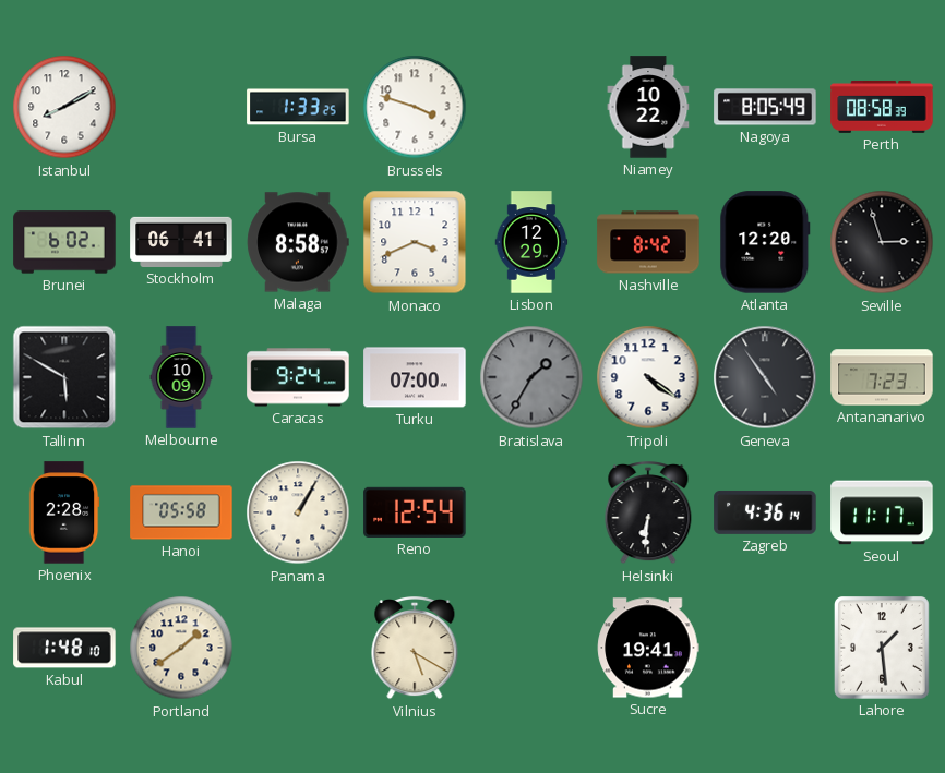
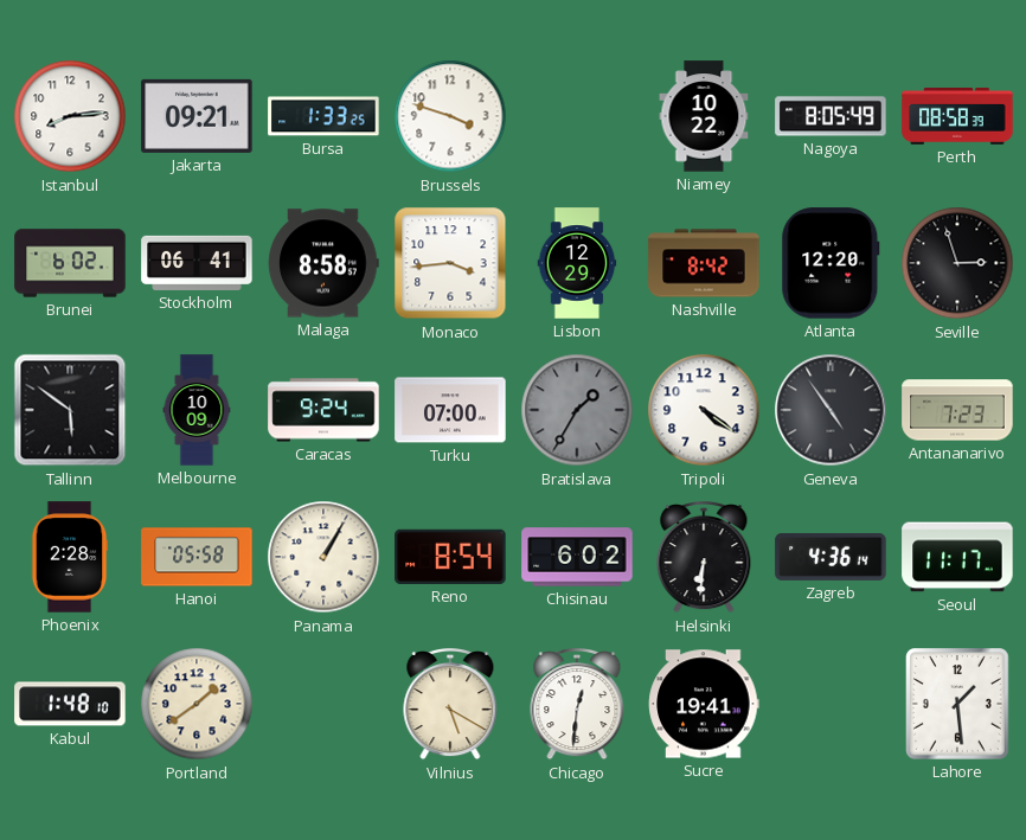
Istanbul: 8:10 -> 8:14
Jakarta: none -> 09:21
Monaco: 3:41 -> 3:44
Tallinn: 5:50 -> 5:51
Reno: 12:54 -> 8:54
Chisinau: none -> 6:02
Chicago: none -> 12:31
